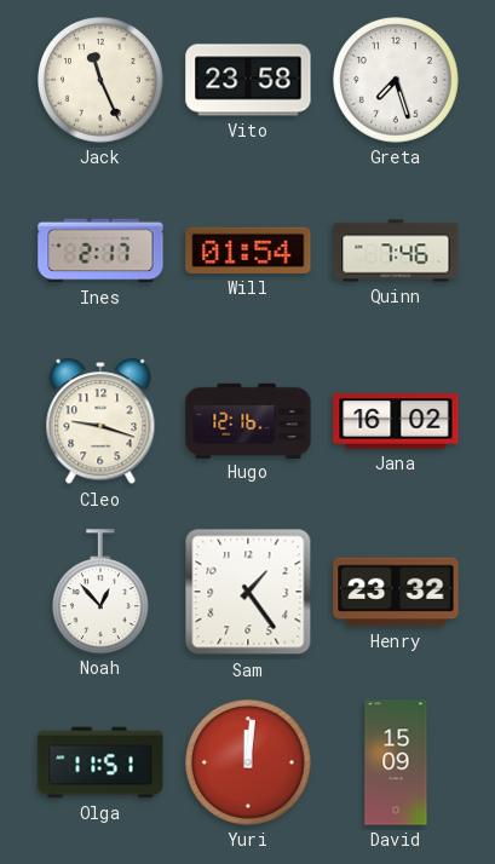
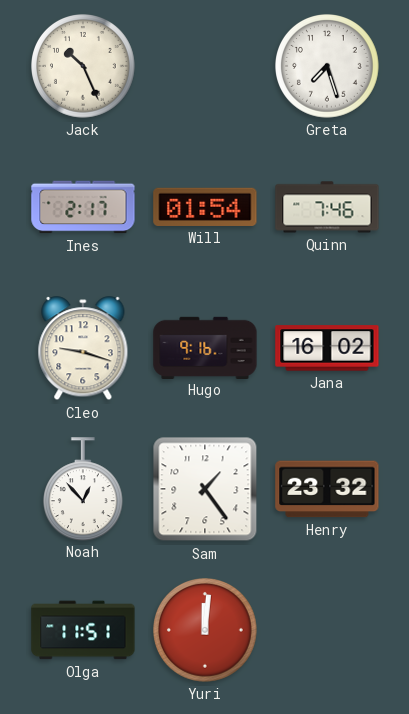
Jack: 11:26 -> 10:26
Vito: 23:58 -> none
Hugo: 12:16 -> 9:16
David: 15:09 -> none
